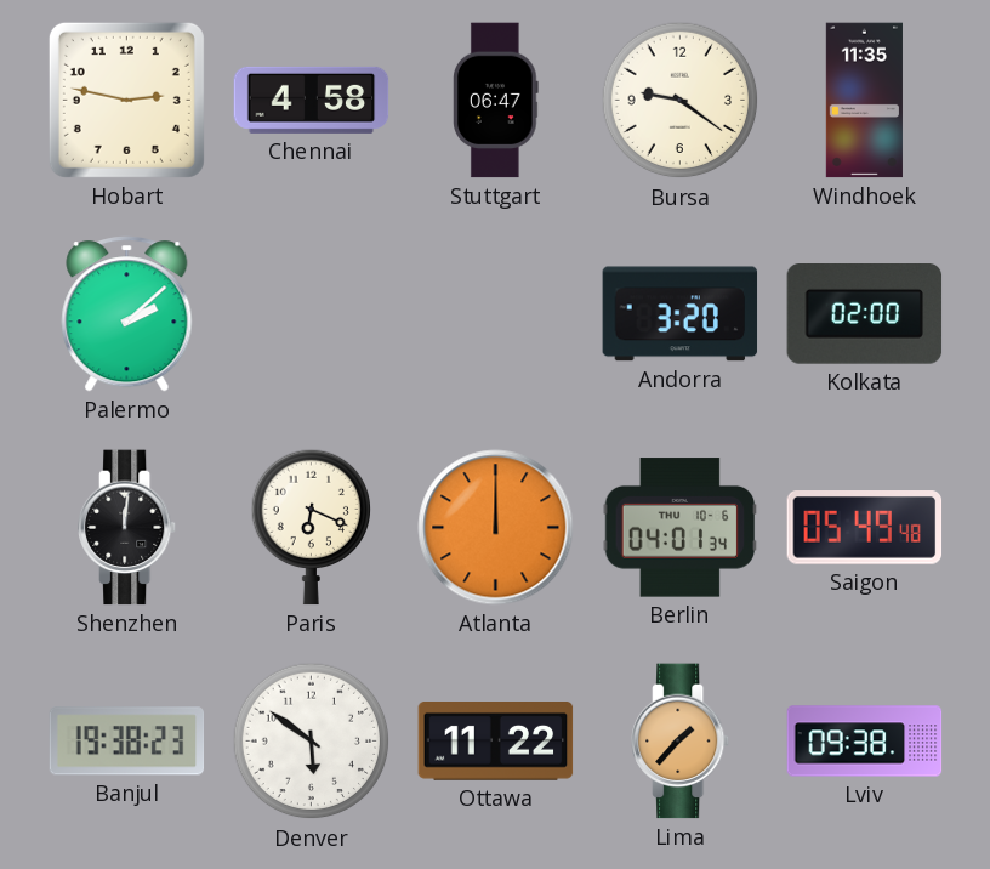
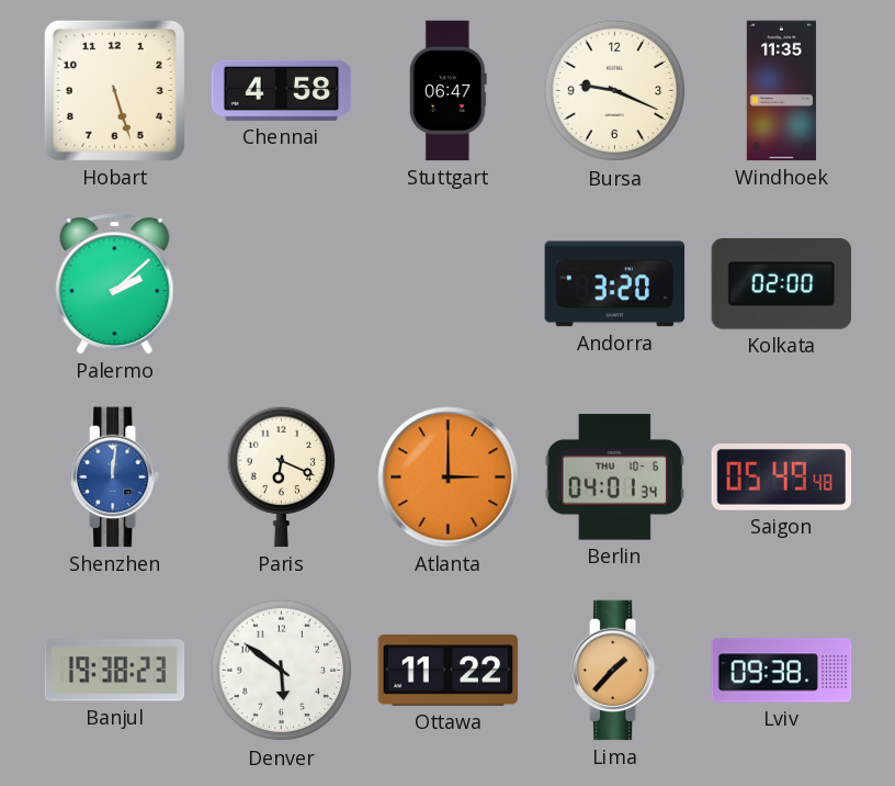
Hobart: 2:47 -> 5:27
Bursa: 9:21 -> 9:19
Shenzhen dial: black -> blue
Atlanta: 12:00 -> 3:00
